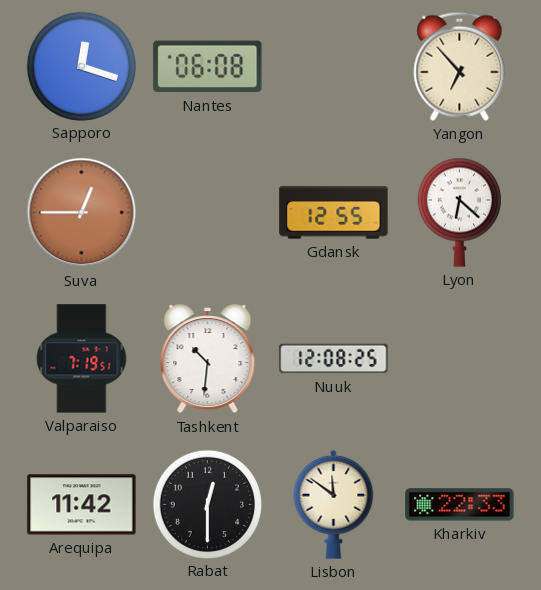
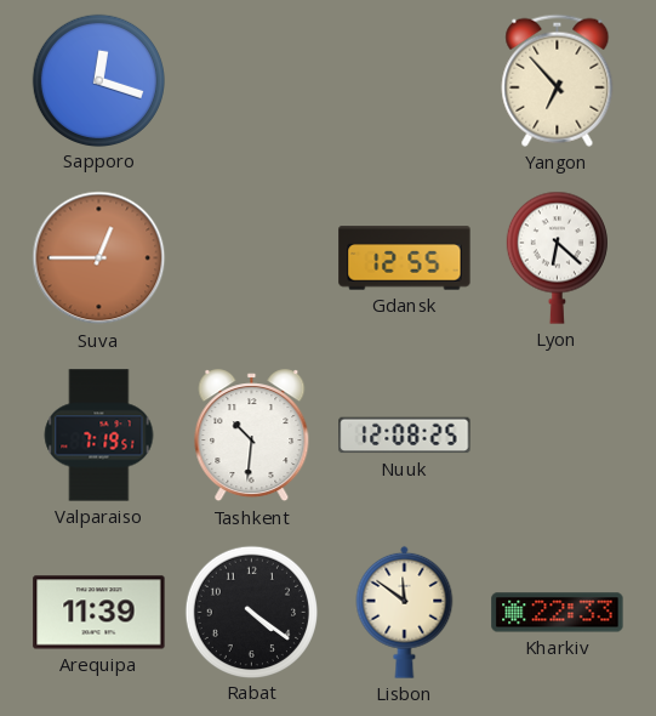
Nantes: 06:08 -> none
Arequipa: 11:42 -> 11:39
Rabat: 12:30 -> 4:21
